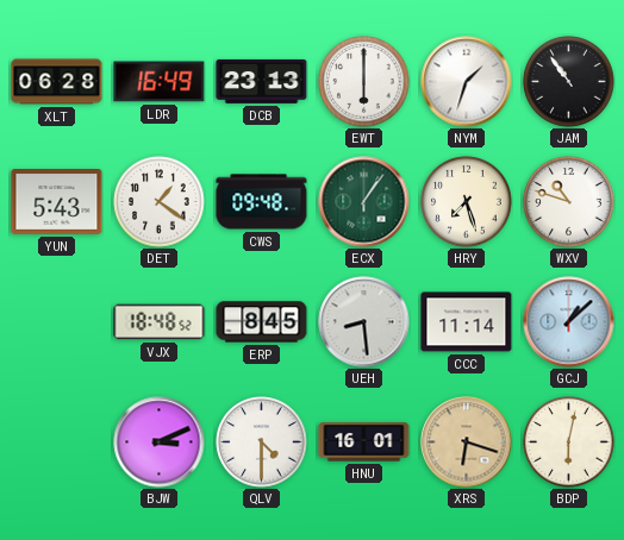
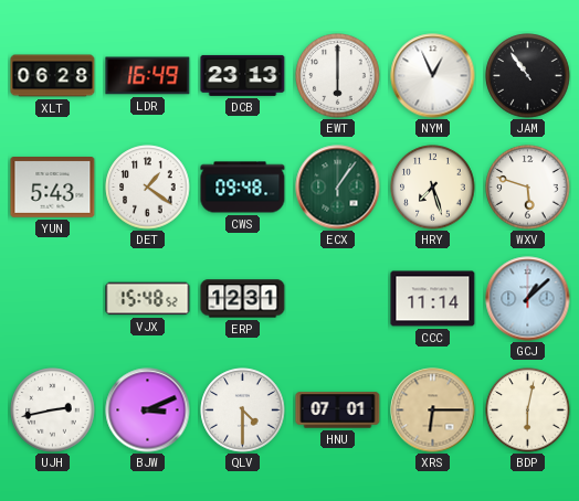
NYM: 1:33 -> 12:56
WXV: 10:48 -> 5:48
VJX: 18:48 -> 15:48
ERP: 8:45 -> 12:31
UEH: 8:29 -> none
UJH: none -> 2:43
HNU: 16:01 -> 07:01
XRS: 6:18 -> 6:15
